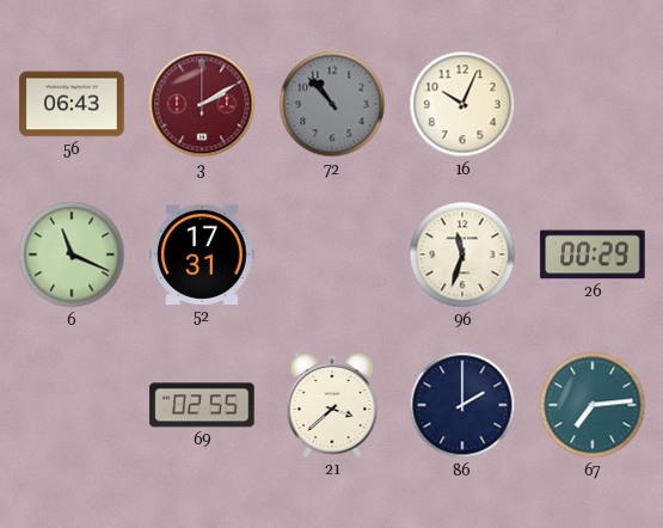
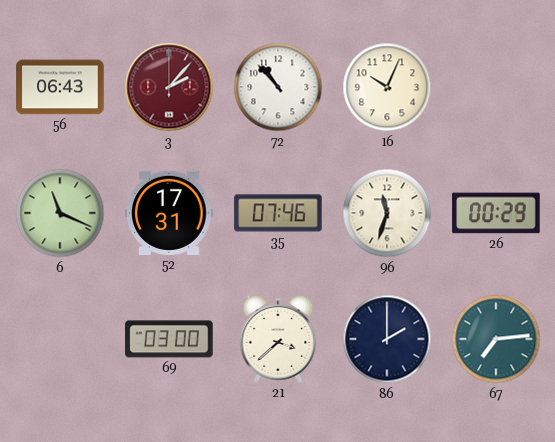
3: 2:10 -> 2:07
72 dial: grey -> white
35: none -> 07:46
69: 02:55 -> 03:00
